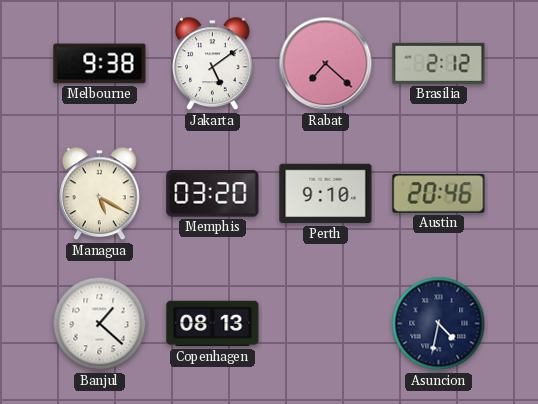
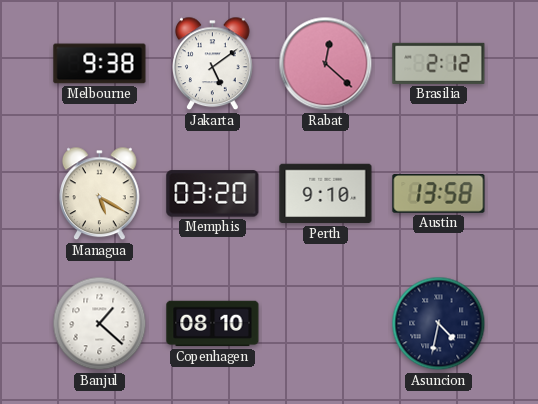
Rabat: 7:22 -> 12:22
Austin: 20:46 -> 13:58
Copenhagen: 08:13 -> 08:10
